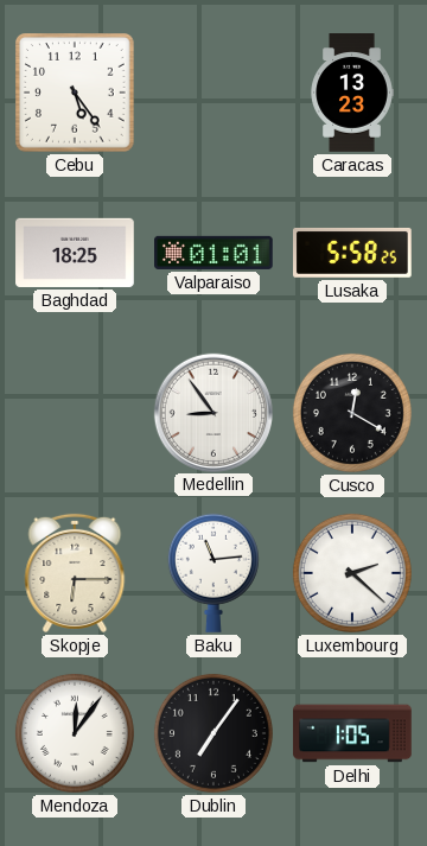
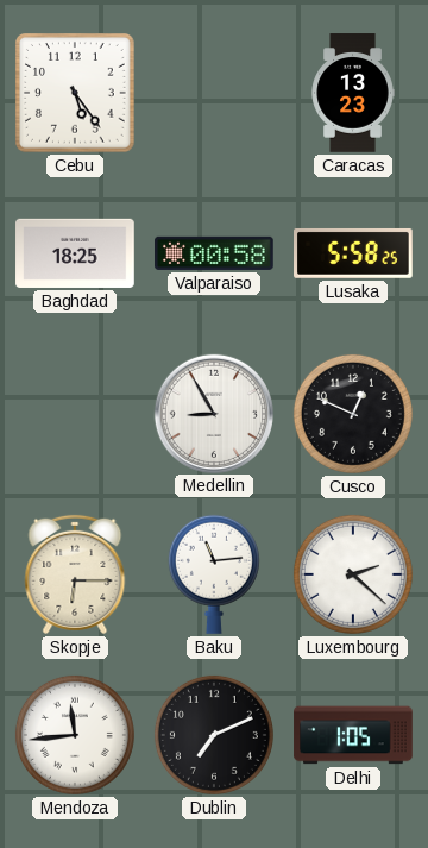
Valparaiso: 01:01 -> 00:58
Medellin: 8:54 -> 8:55
Cusco: 12:20 -> 12:49
Mendoza: 12:06 -> 11:44
Dublin: 7:06 -> 7:11
